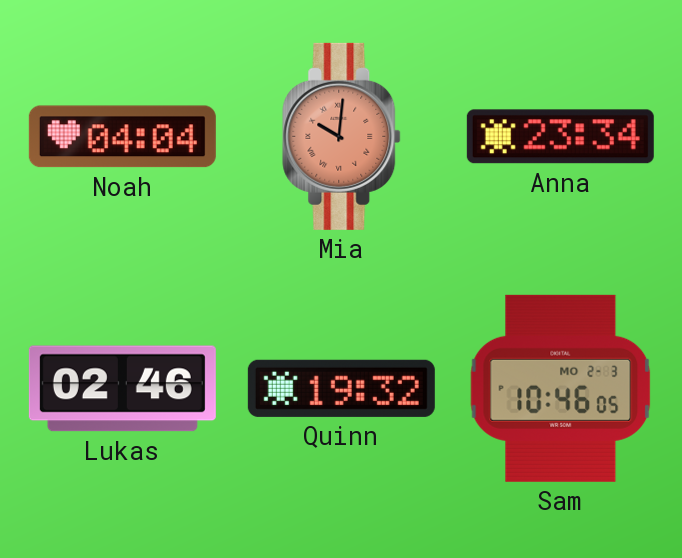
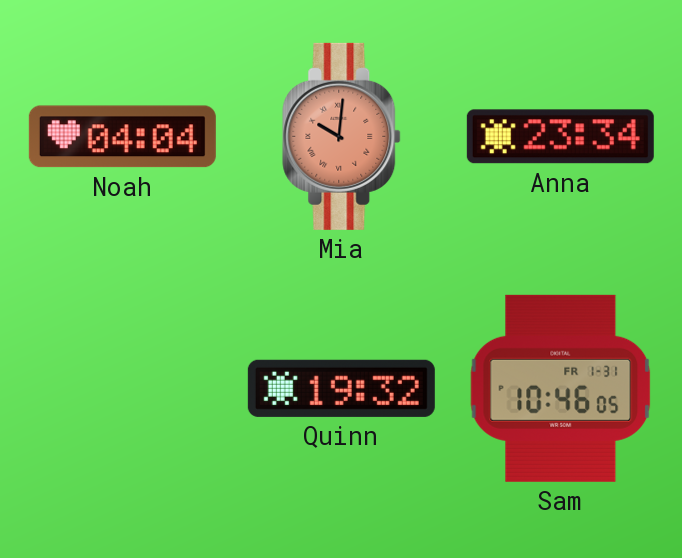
Lukas: 02:46 -> none
Sam date: MO 2-3 -> FR 1-31
